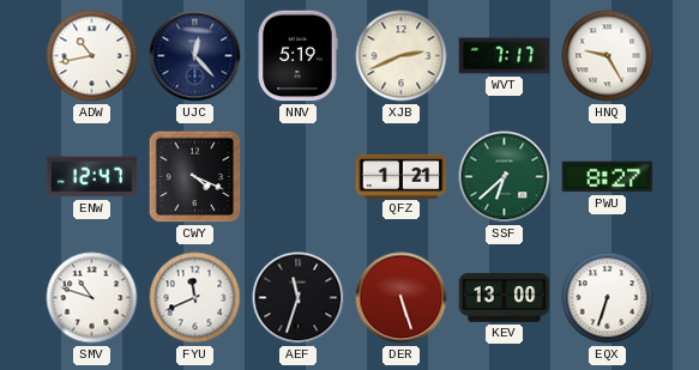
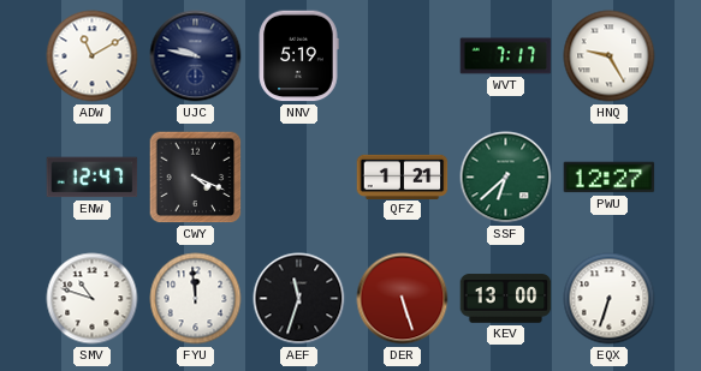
ADW: 10:43 -> 11:10
UJC: 12:23 -> 9:47
XJB: 2:41 -> none
PWU: 8:27 -> 12:27
FYU: 11:41 -> 11:59
